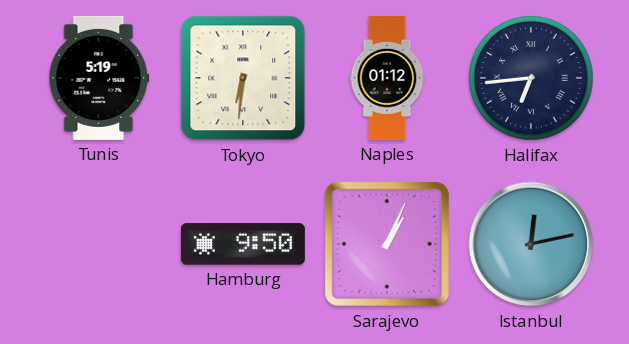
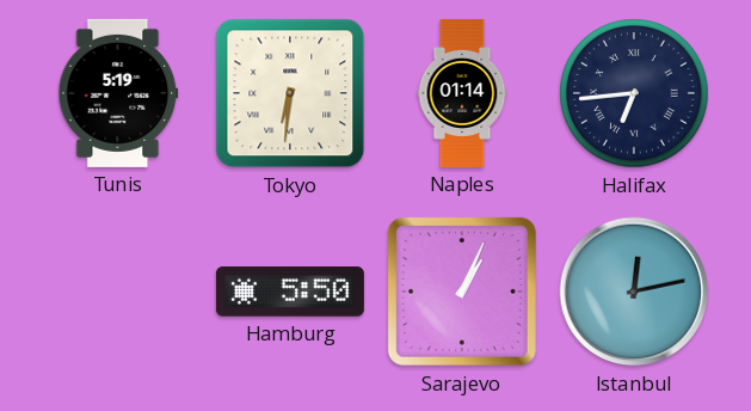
Naples: 01:12 -> 01:14
Hamburg: 9:50 -> 5:50
